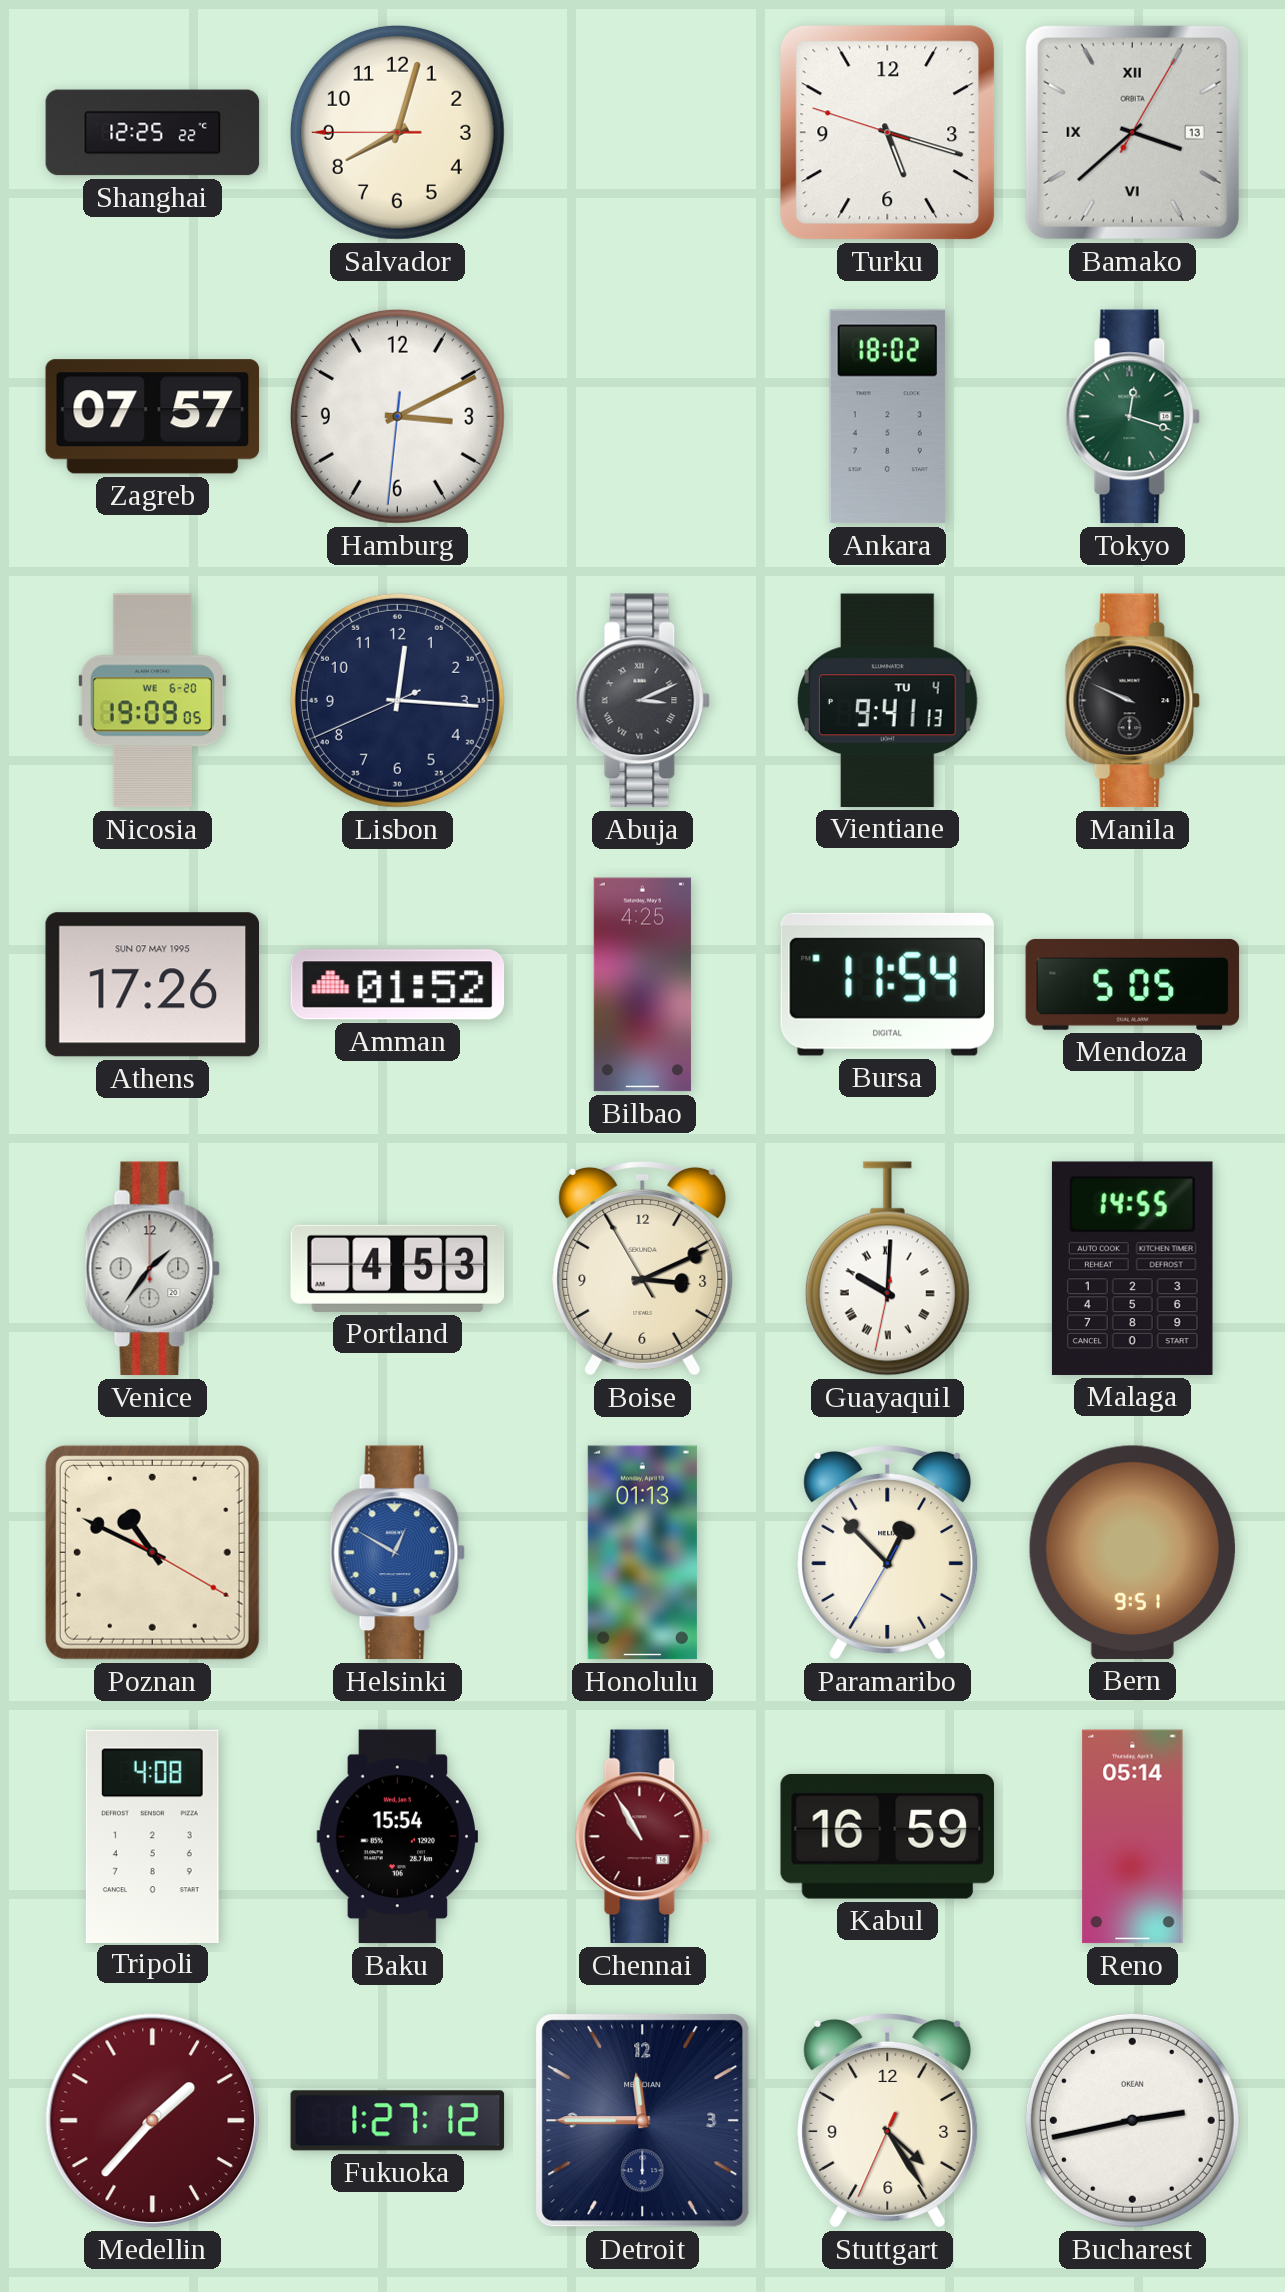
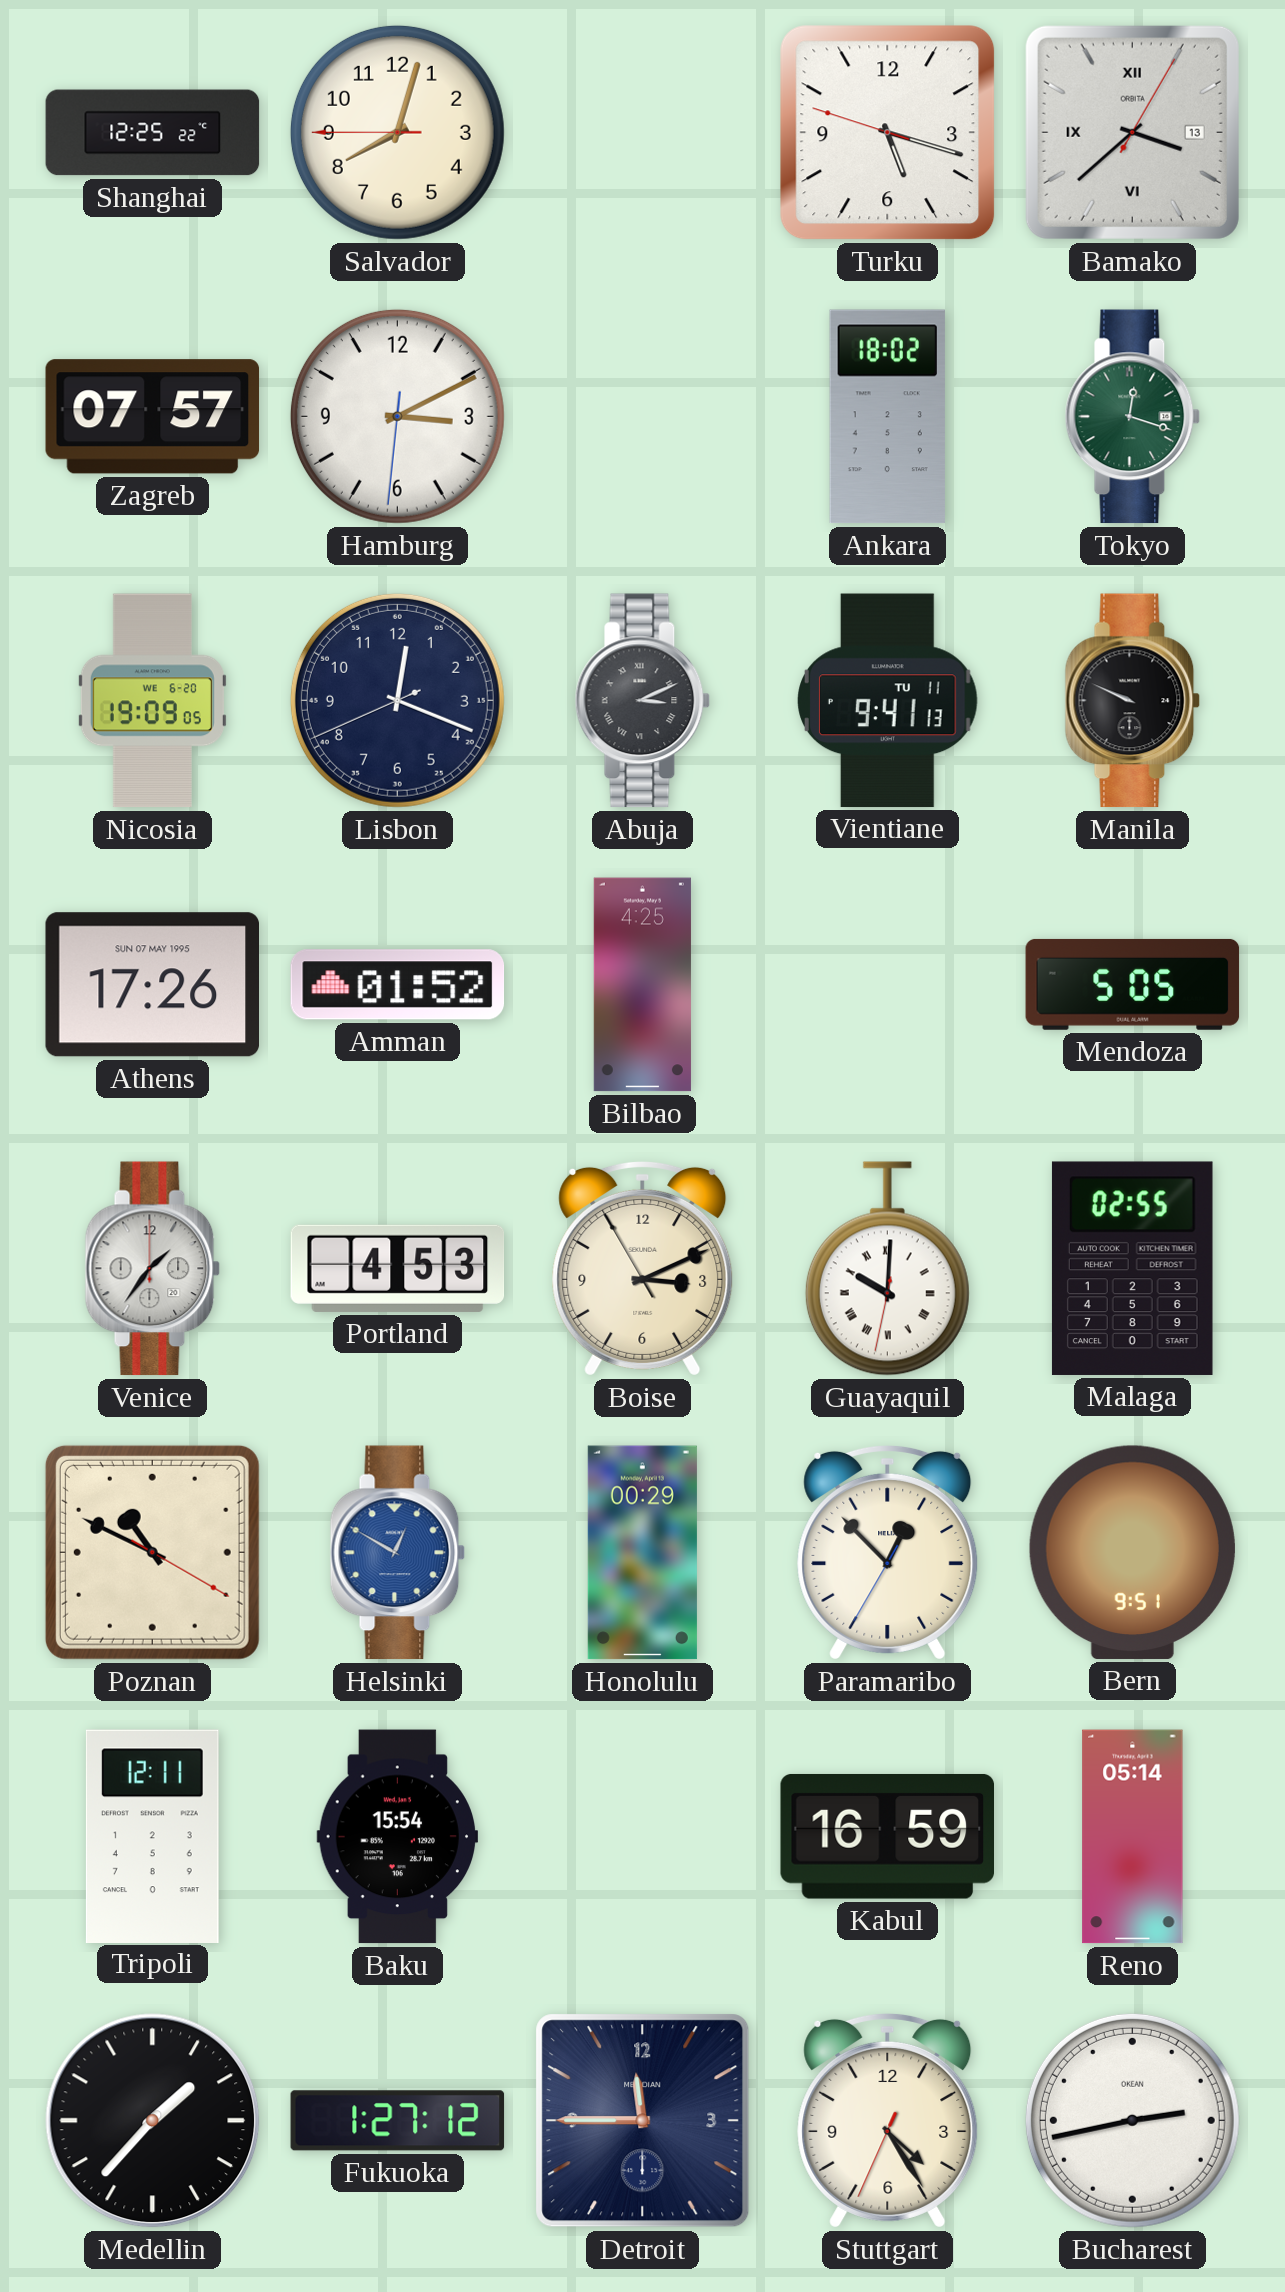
Lisbon: 12:15 -> 12:18
Vientiane date: TU 4 -> TU 11
Bursa: 11:54 -> none
Malaga: 14:55 -> 02:55
Honolulu: 01:13 -> 00:29
Tripoli: 4:08 -> 12:11
Chennai: 10:55 -> none
Medellin dial: burgundy -> black
